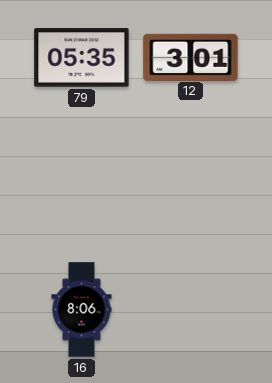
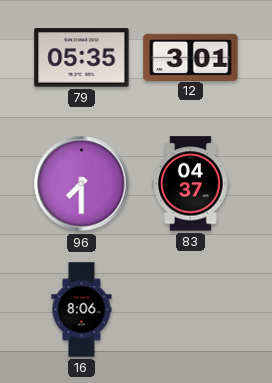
96: none -> 7:30
83: none -> 04:37
